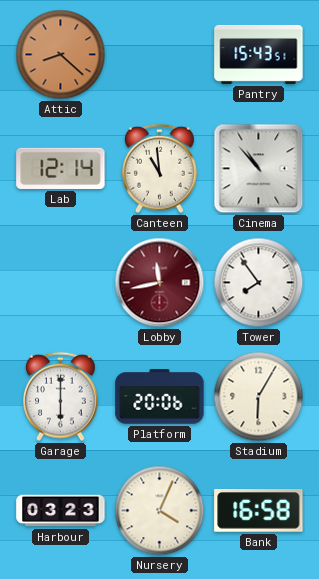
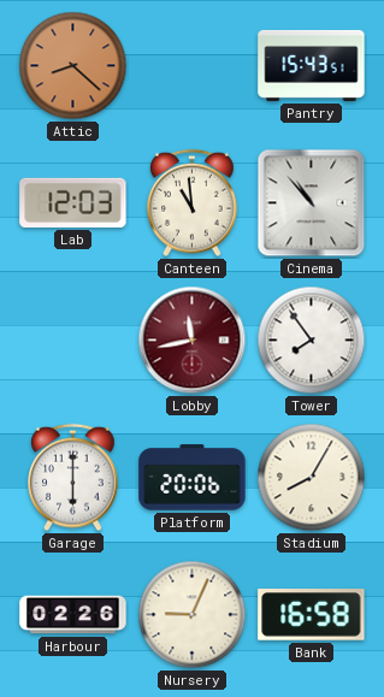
Lab: 12:14 -> 12:03
Stadium: 6:05 -> 8:05
Harbour: 03:23 -> 02:26
Nursery: 4:04 -> 9:04
